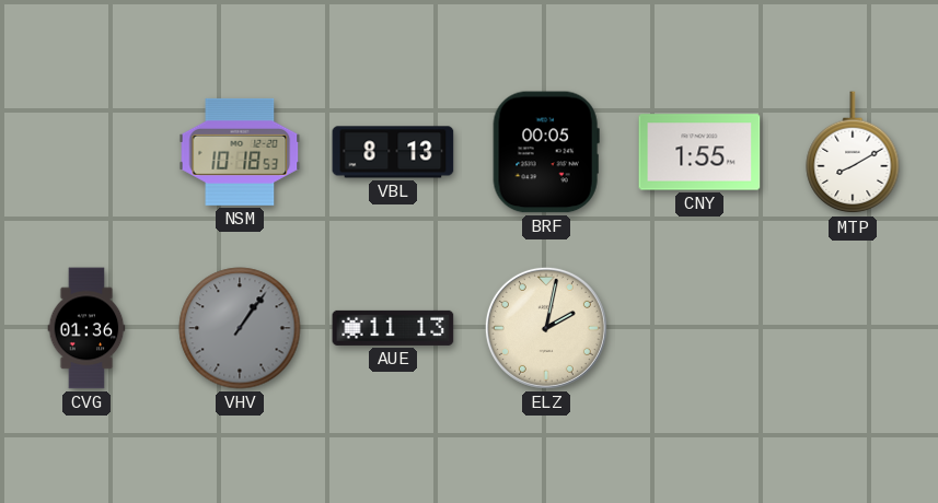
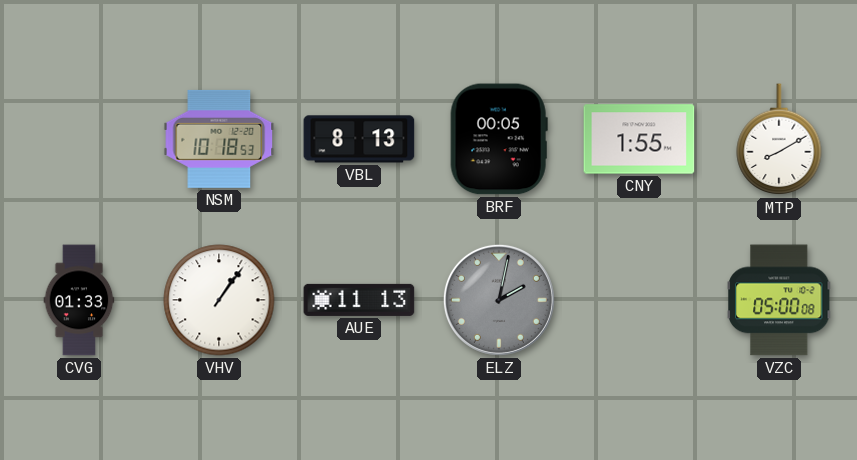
CVG: 01:36 -> 01:33
VHV dial: grey -> white
ELZ dial: cream -> grey
VZC: none -> 05:00
